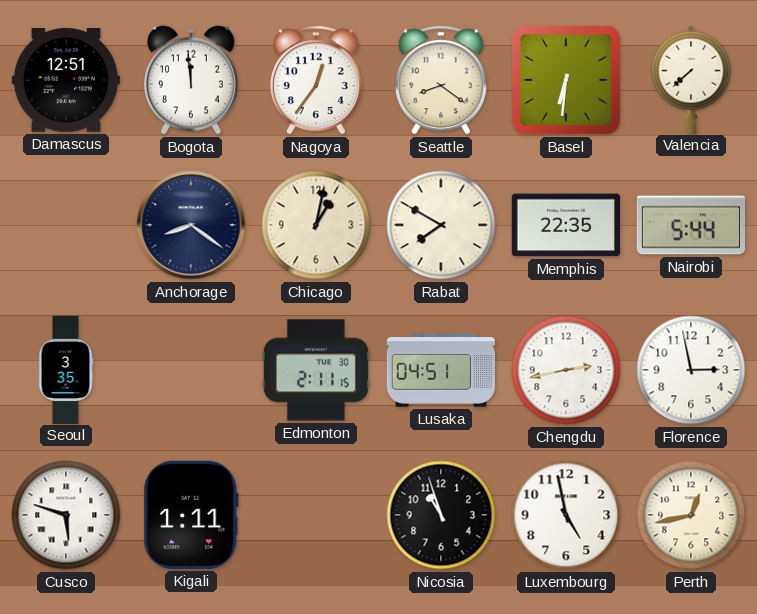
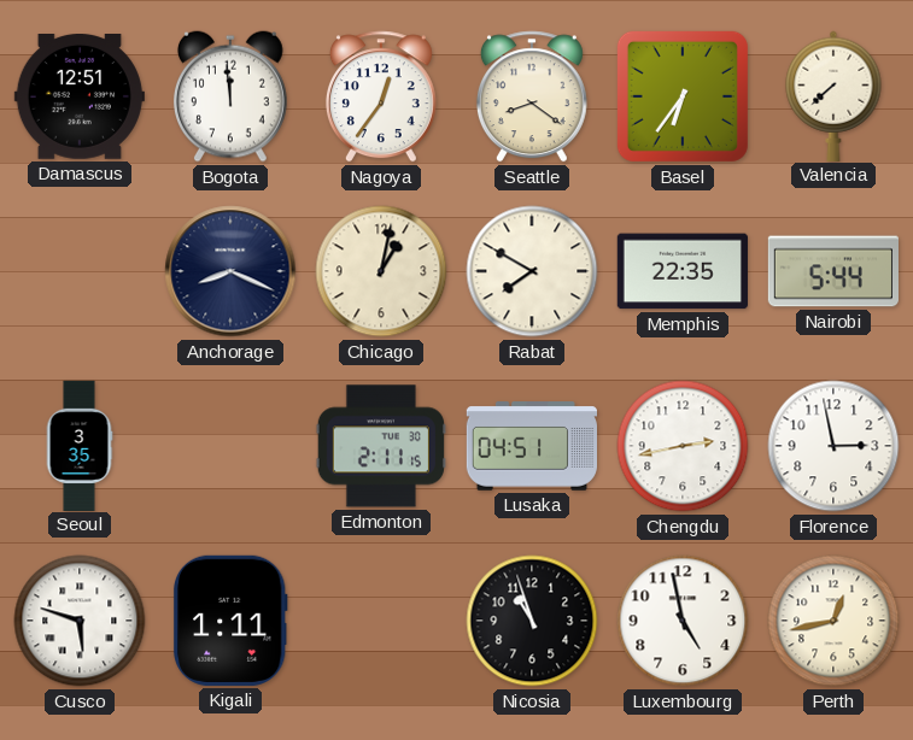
Basel: 6:31 -> 6:36
Anchorage: 8:21 -> 8:19
